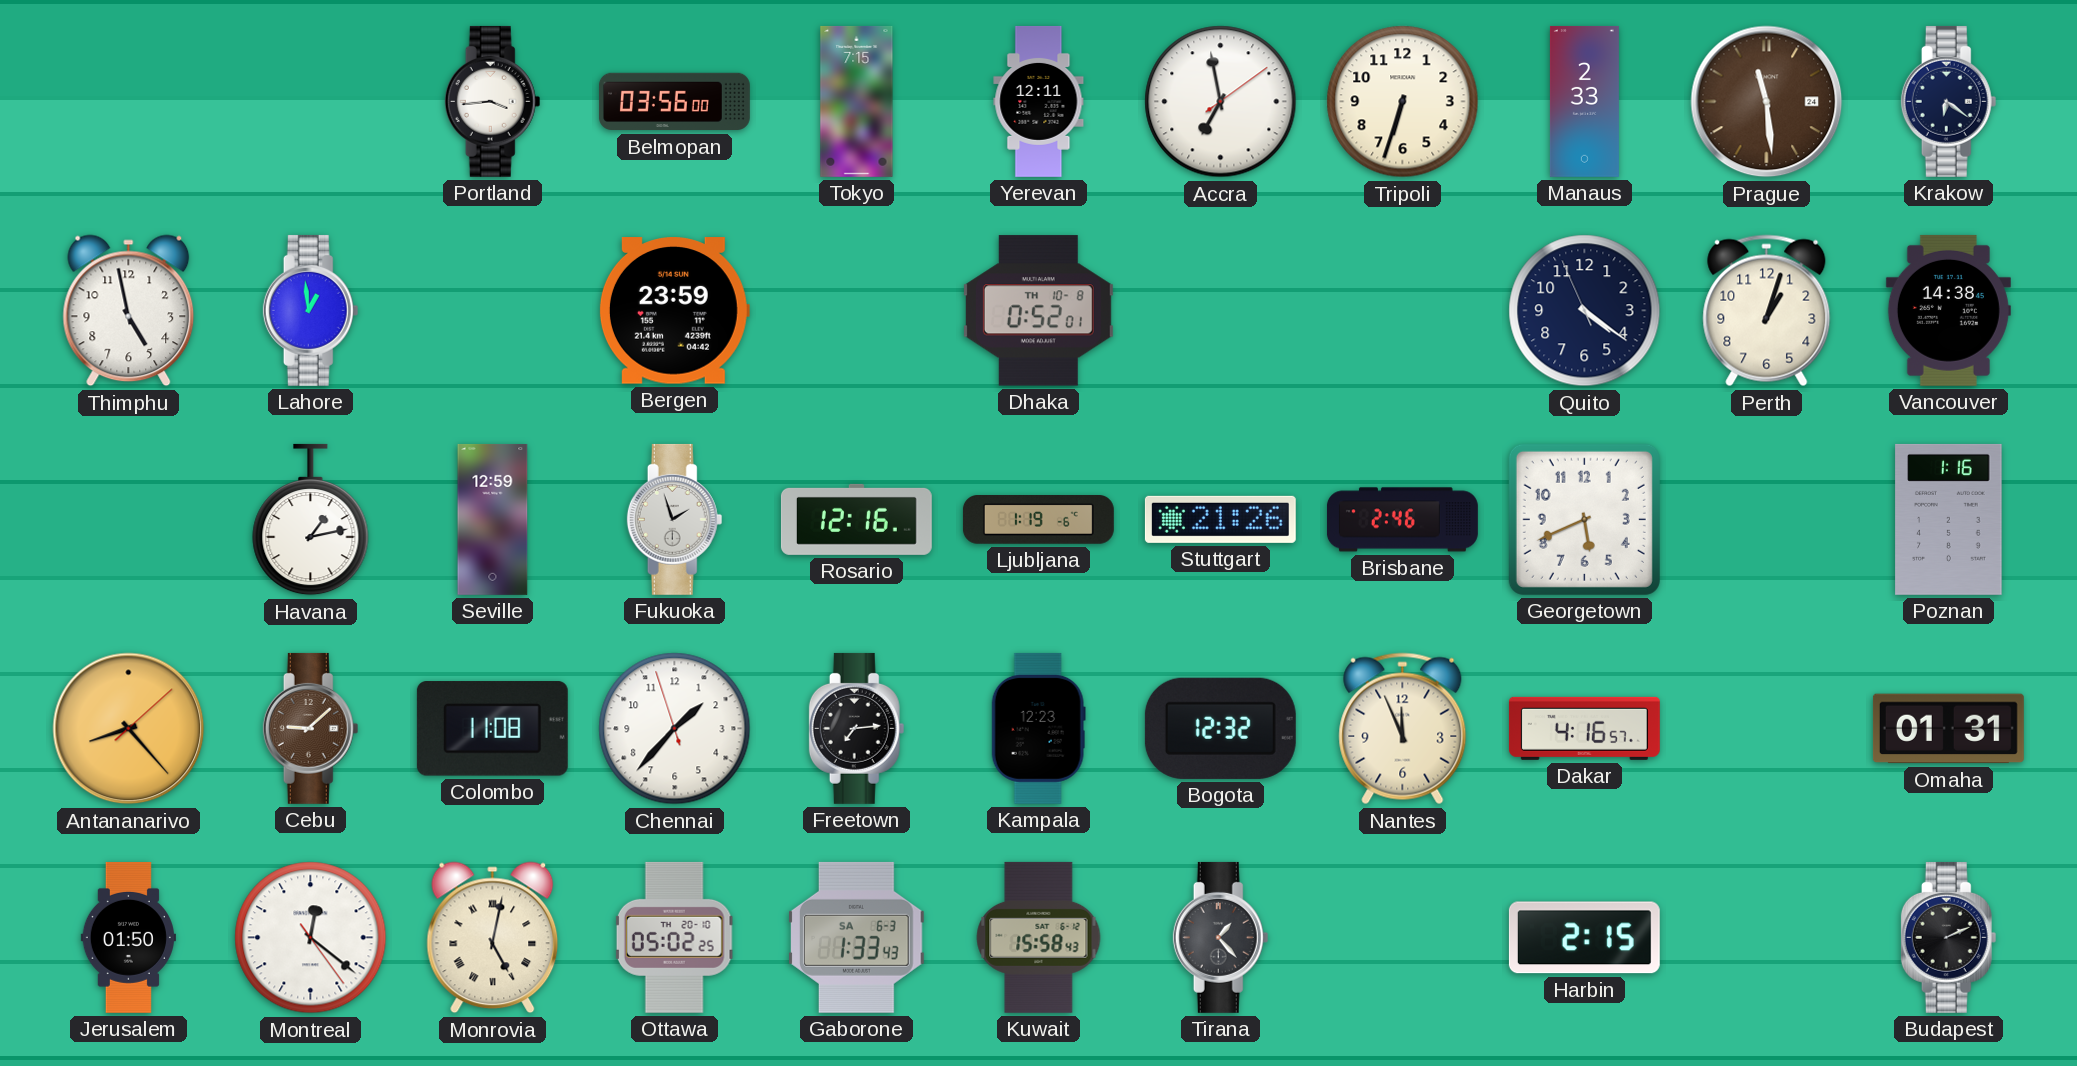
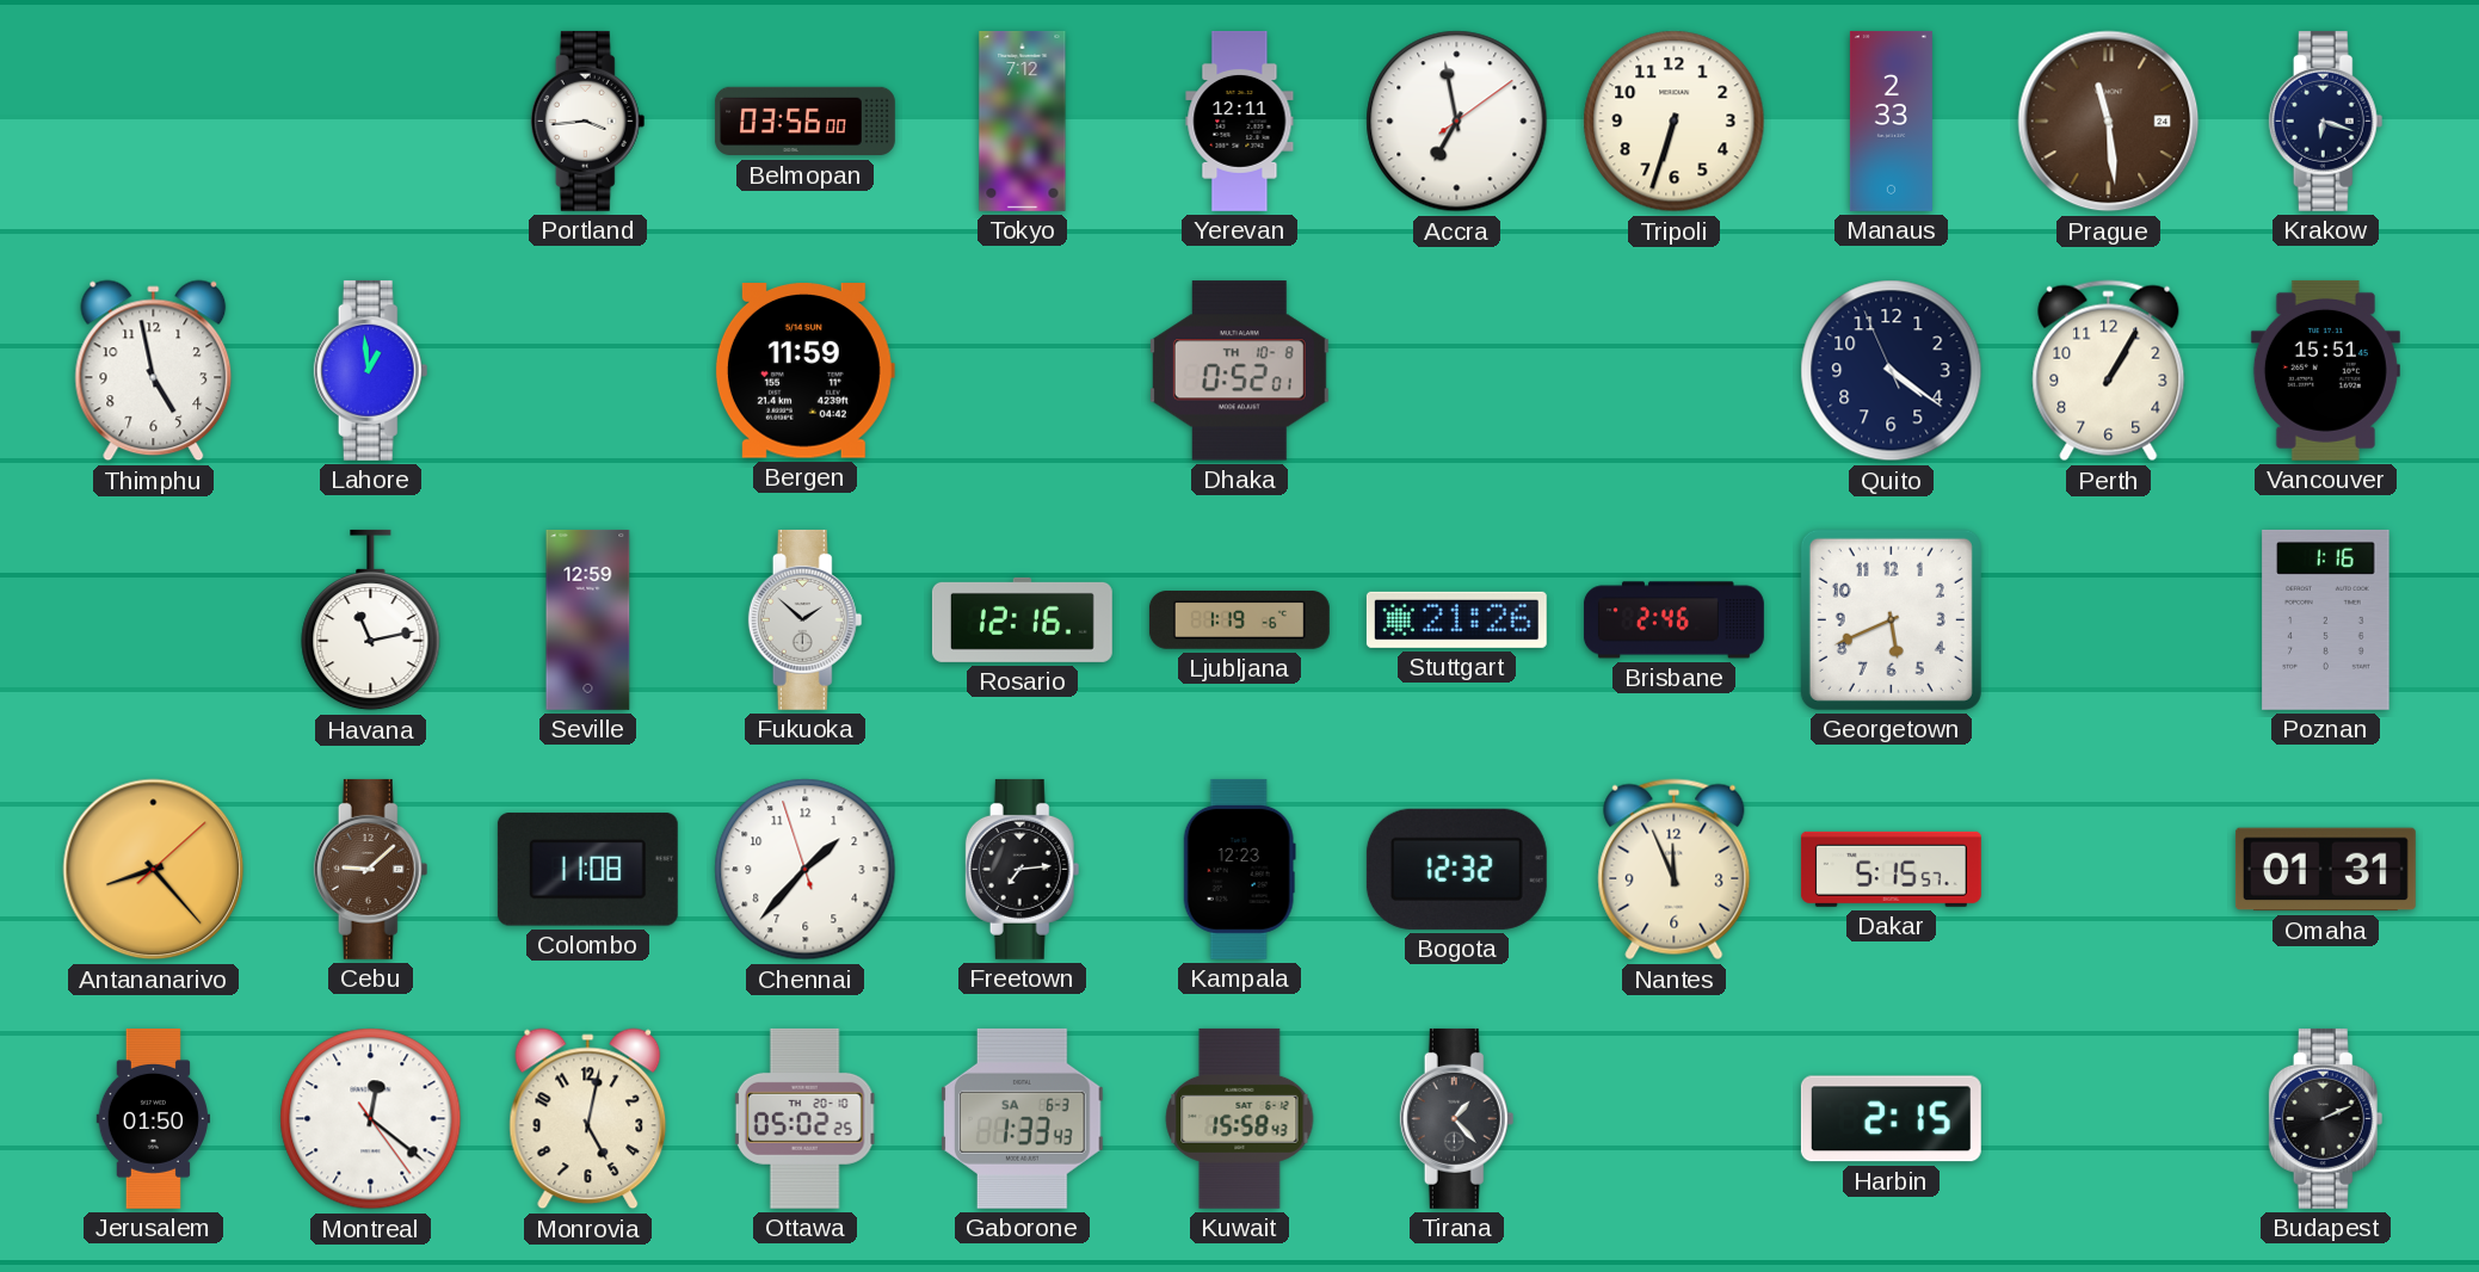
Tokyo: 7:15 -> 7:12
Krakow: 6:21 -> 6:18
Bergen: 23:59 -> 11:59
Perth: 1:03 -> 1:05
Vancouver: 14:38 -> 15:51
Havana: 1:13 -> 11:13
Fukuoka: 1:57 -> 1:52
Dakar: 4:16 -> 5:15
Monrovia numerals: Roman -> Arabic
